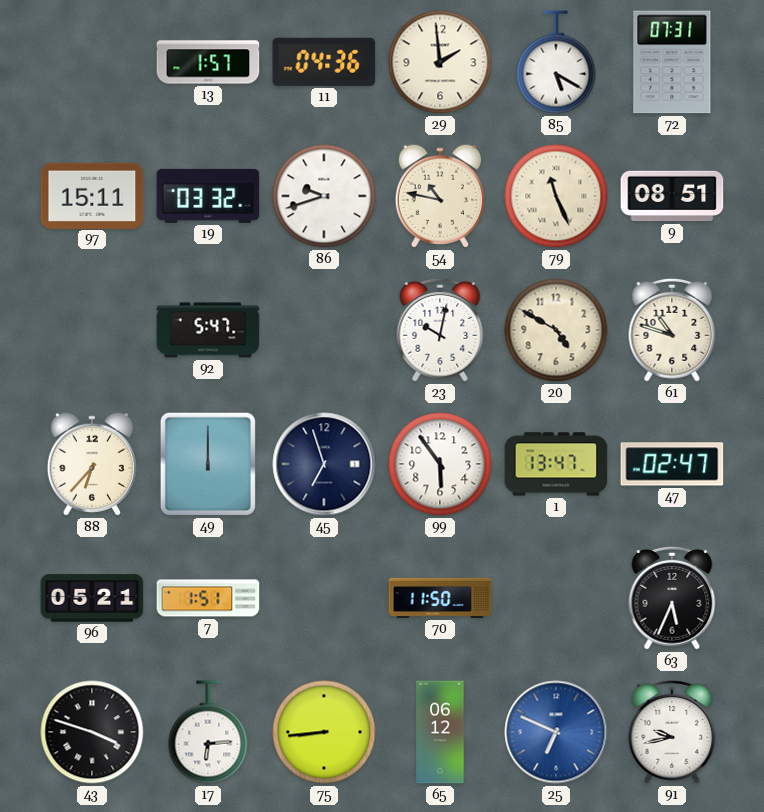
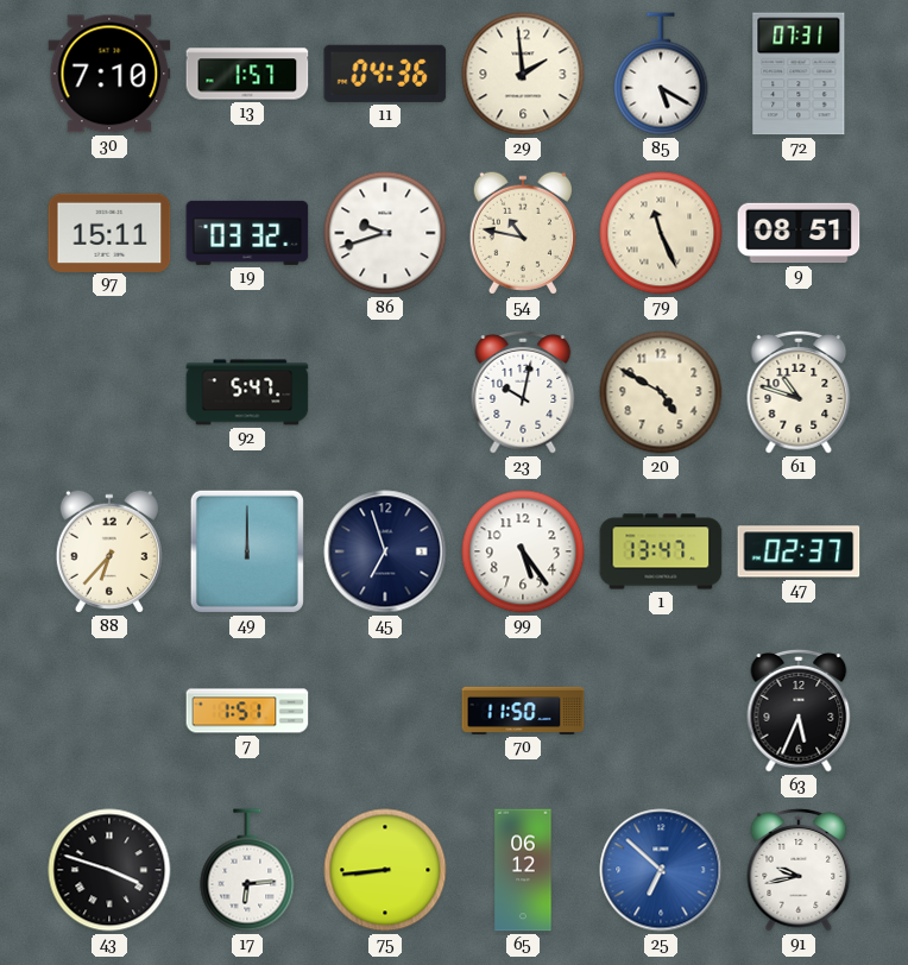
30: none -> 7:10
99: 5:54 -> 5:24
47: 02:47 -> 02:37
96: 05:21 -> none
25: 6:49 -> 6:52
